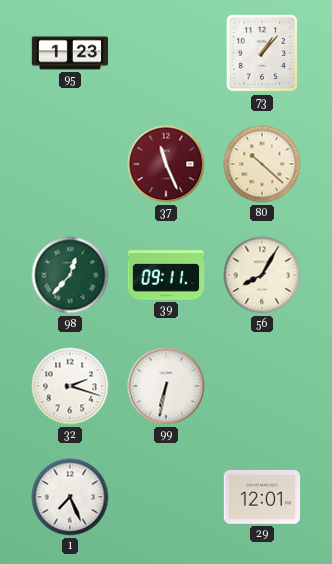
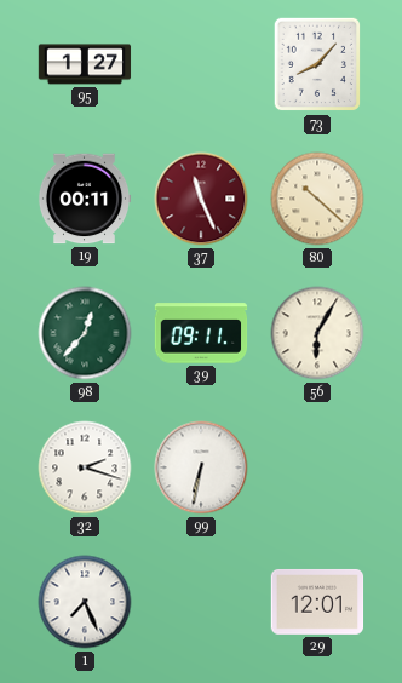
95: 1:23 -> 1:27
73: 1:07 -> 8:07
19: none -> 00:11
56: 8:05 -> 6:05
